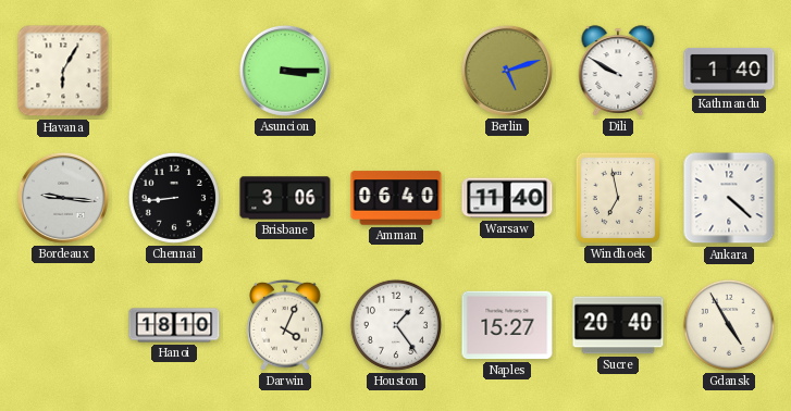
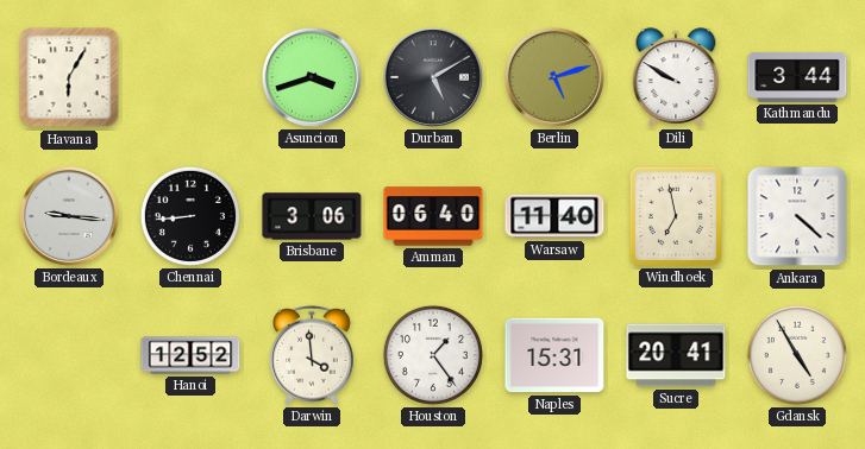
Asuncion: 3:15 -> 3:42
Durban: none -> 5:10
Kathmandu: 1:40 -> 3:44
Hanoi: 18:10 -> 12:52
Darwin: 4:04 -> 3:59
Naples: 15:27 -> 15:31
Sucre: 20:40 -> 20:41
